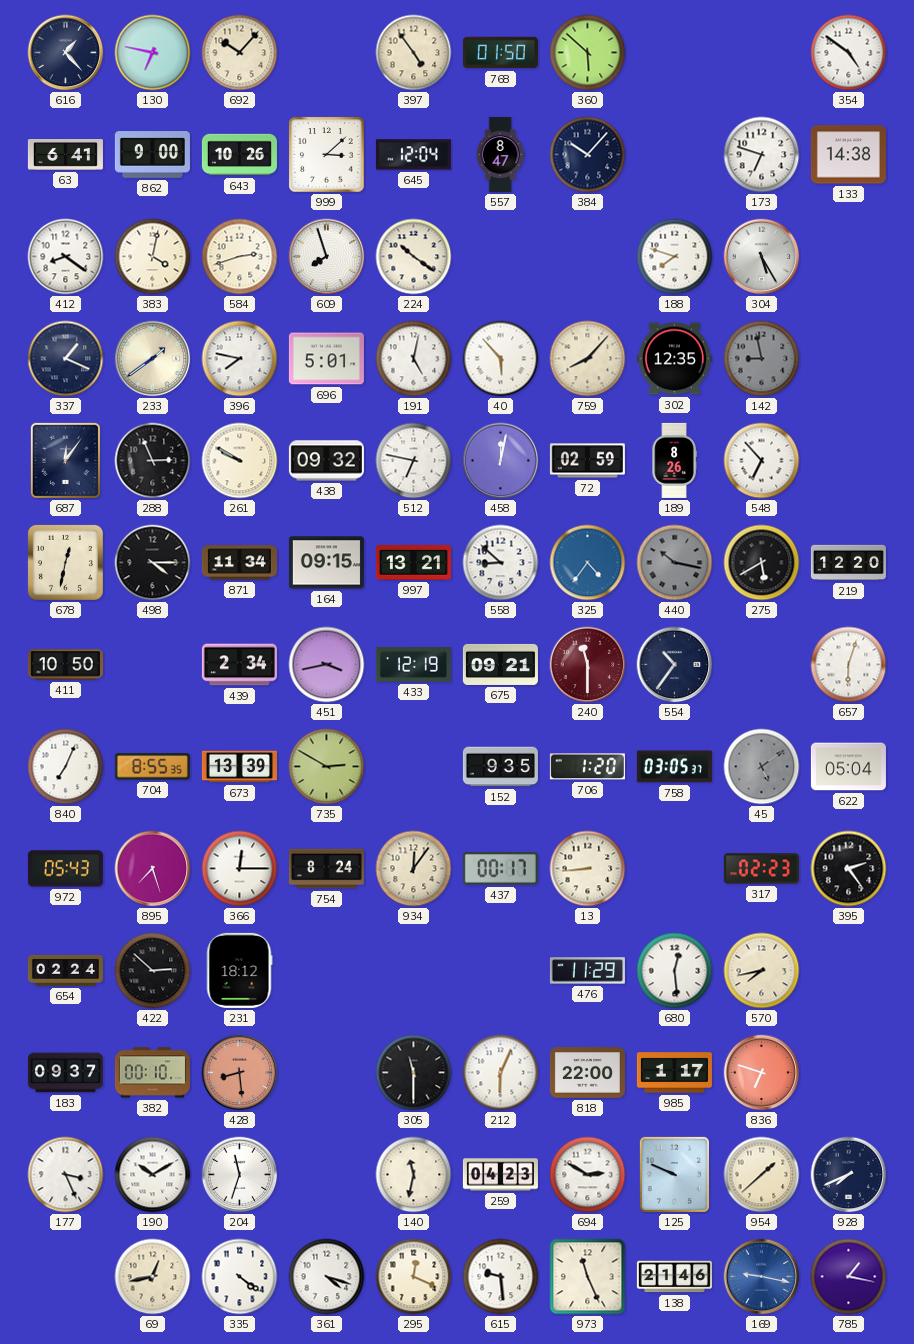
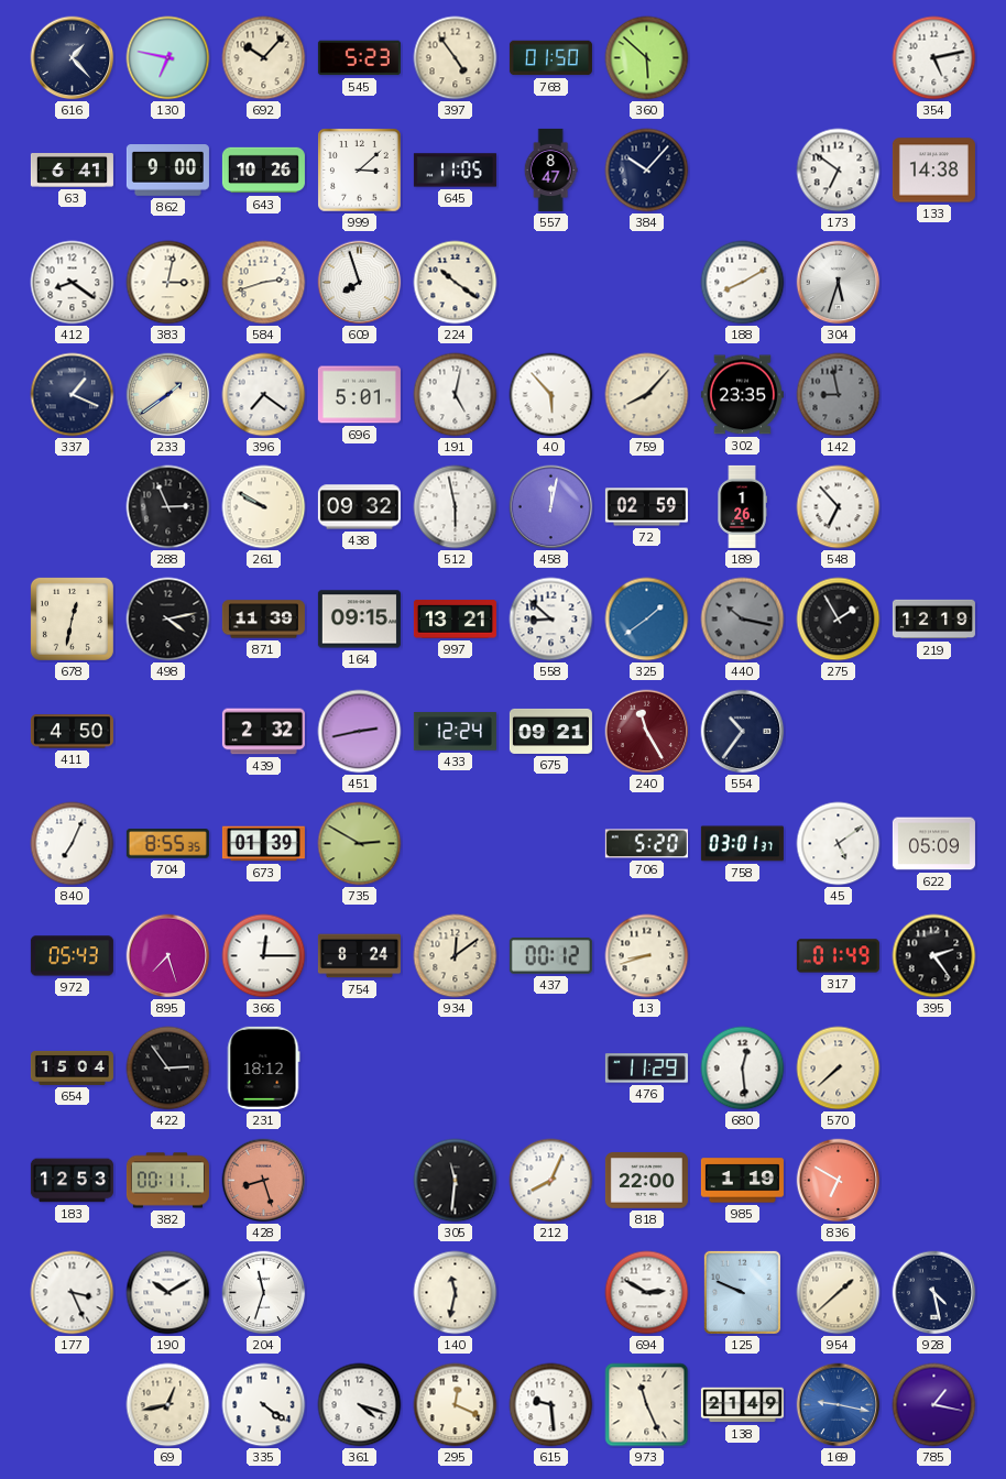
545: none -> 5:23
354: 4:51 -> 5:13
645: 12:04 -> 11:05
173: 6:48 -> 6:51
383: 4:02 -> 3:02
188: 7:48 -> 8:10
304: 5:25 -> 5:33
396: 7:47 -> 7:21
302: 12:35 -> 23:35
687: 12:06 -> none
512: 6:47 -> 5:58
189: 8:26 -> 1:26
498: 4:15 -> 4:13
871: 11:34 -> 11:39
325: 4:36 -> 1:39
275: 5:40 -> 1:55
219: 12:20 -> 12:19
411: 10:50 -> 4:50
439: 2:34 -> 2:32
451: 3:43 -> 2:43
433: 12:19 -> 12:24
240: 11:30 -> 11:25
657: 6:03 -> none
673: 13:39 -> 01:39
152: 9:35 -> none
706: 1:20 -> 5:20
758: 03:05 -> 03:01
45 dial: grey -> white
622: 05:04 -> 05:09
934: 12:06 -> 12:09
437: 00:17 -> 00:12
13: 8:44 -> 8:42
317: 02:23 -> 01:49
654: 02:24 -> 15:04
422: 2:52 -> 2:54
570: 7:43 -> 7:38
183: 09:37 -> 12:53
382: 00:10 -> 00:11
428: 8:29 -> 8:27
305: 11:30 -> 11:31
212: 6:04 -> 8:04
985: 1:17 -> 1:19
836: 6:48 -> 6:50
259: 04:23 -> none
928: 7:41 -> 4:28
138: 21:46 -> 21:49
